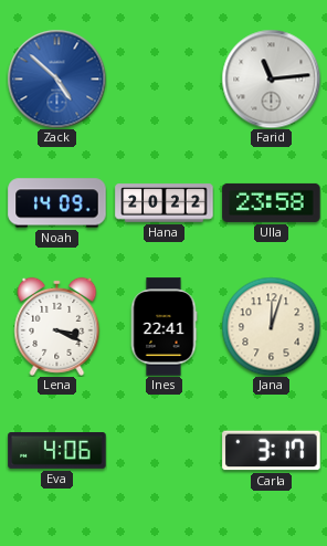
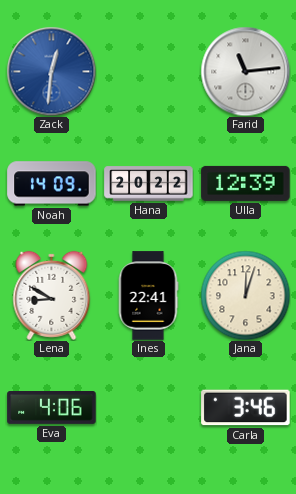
Zack: 4:52 -> 12:31
Ulla: 23:58 -> 12:39
Lena: 3:19 -> 8:50
Carla: 3:17 -> 3:46
